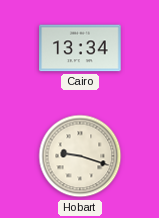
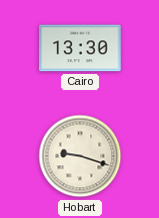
Cairo: 13:34 -> 13:30
